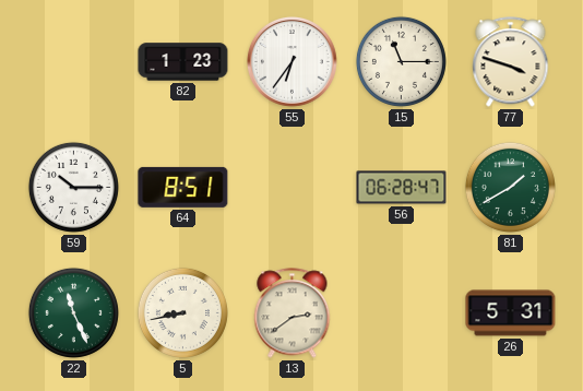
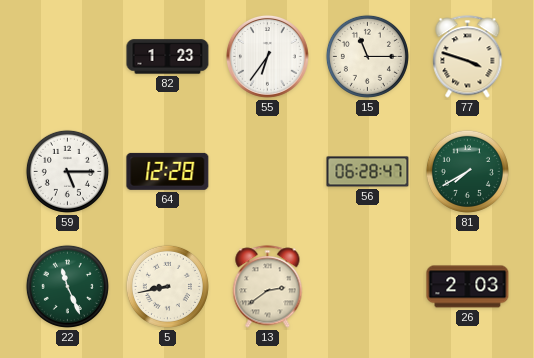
59: 10:15 -> 5:15
64: 8:51 -> 12:28
81: 1:40 -> 7:40
26: 5:31 -> 2:03
